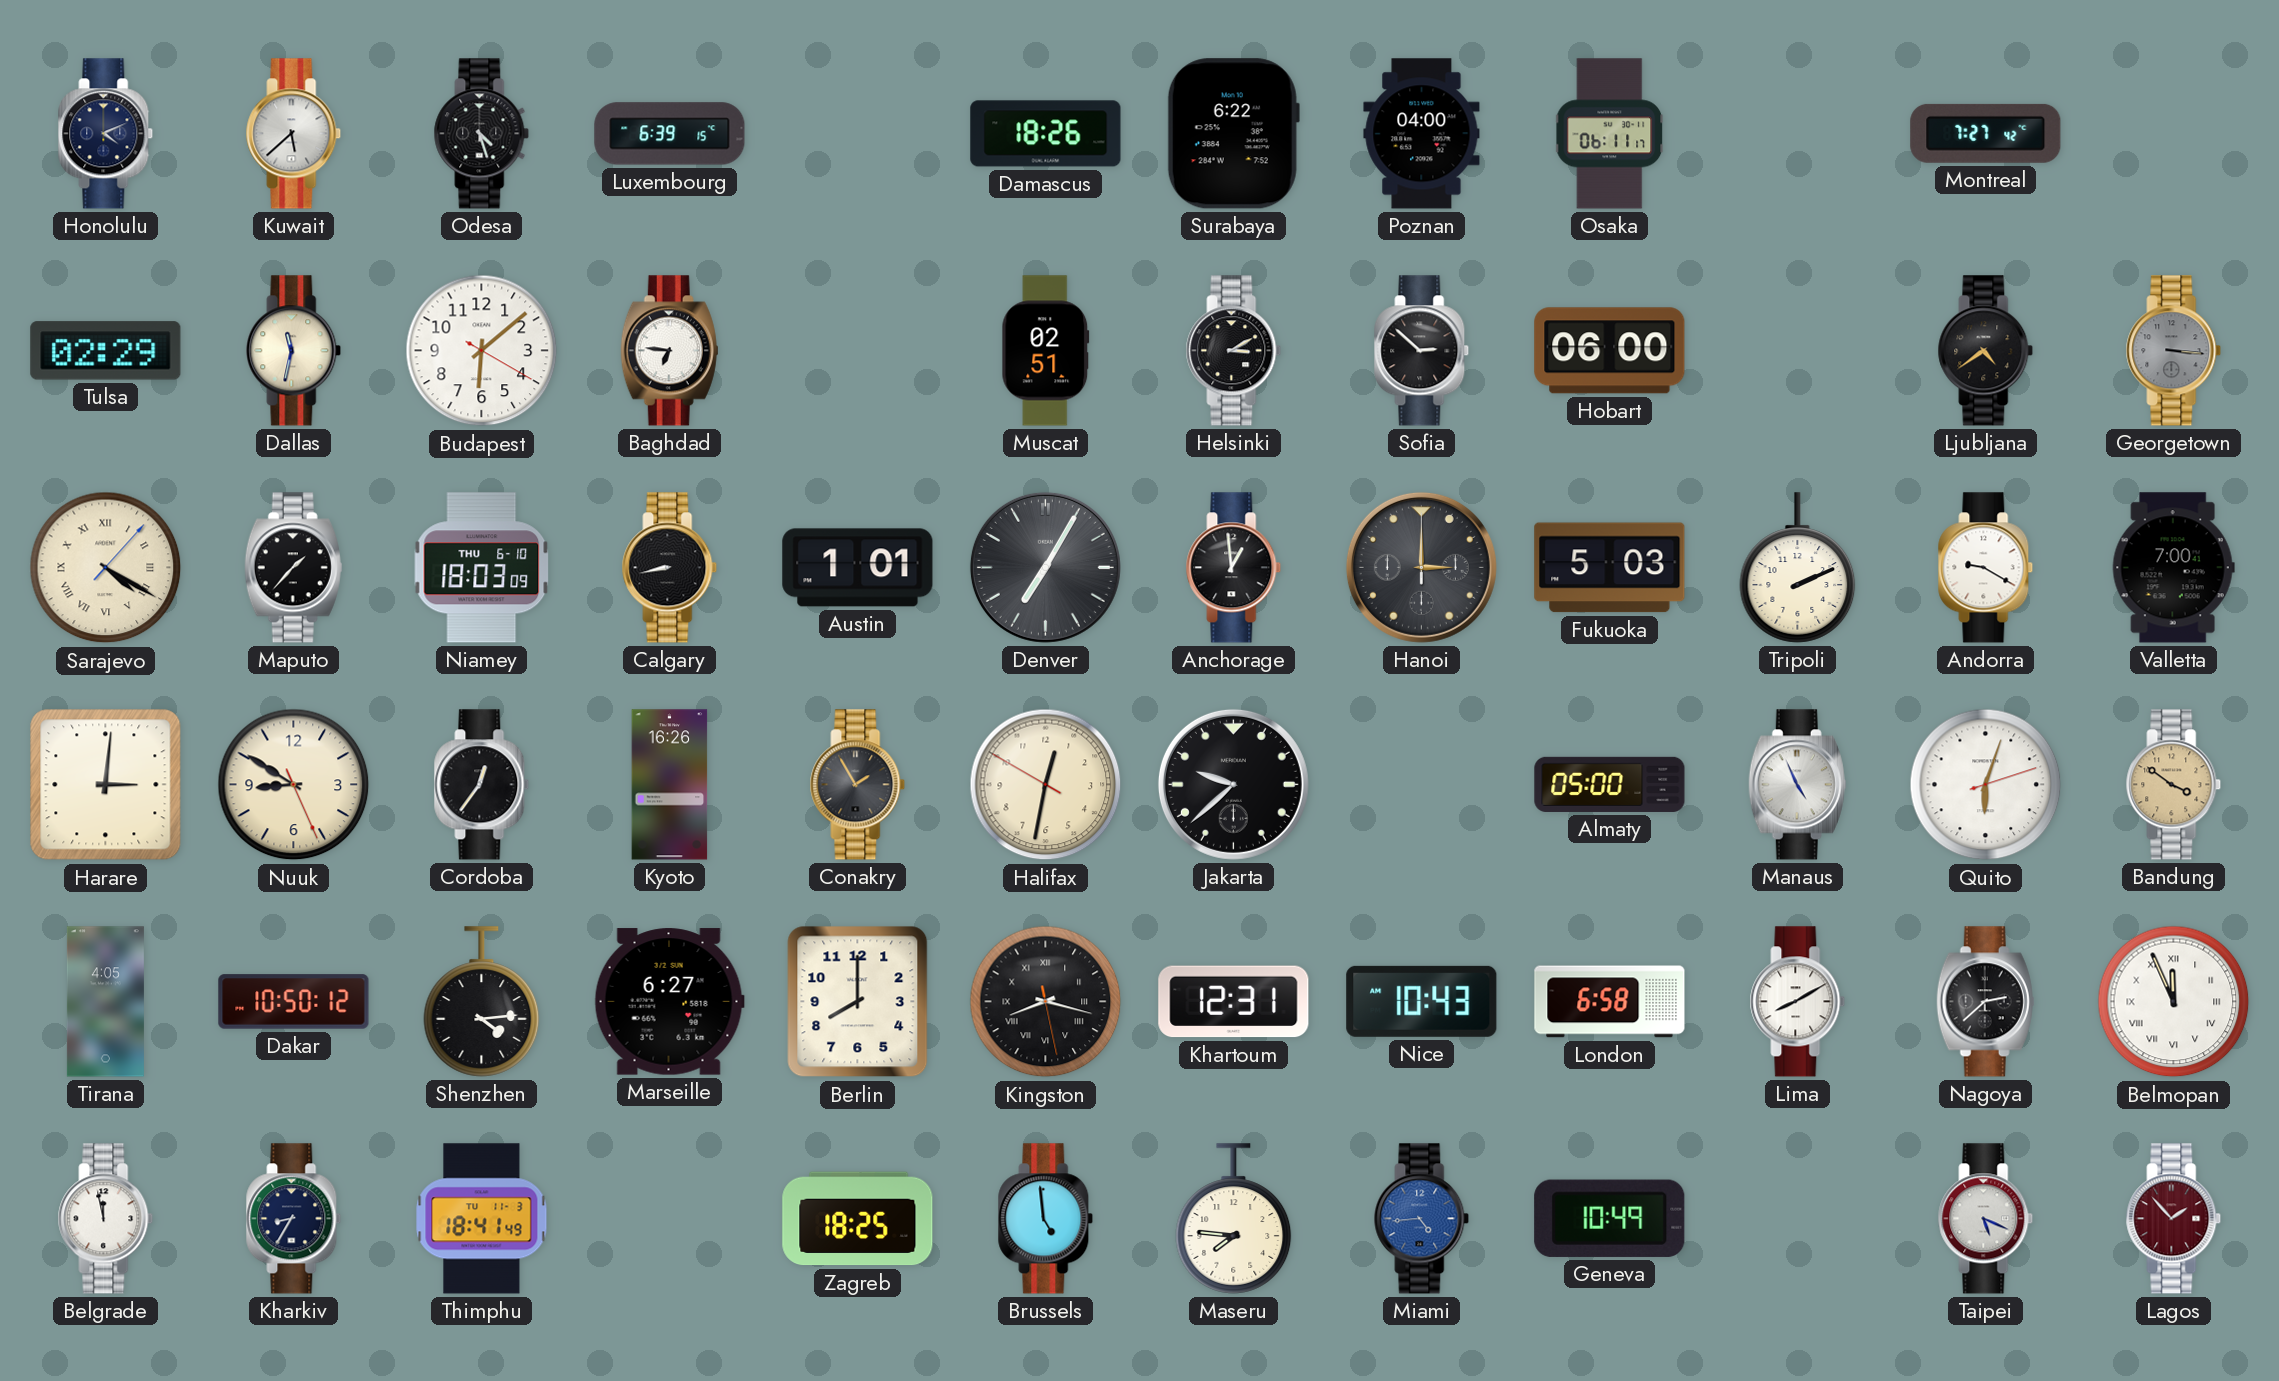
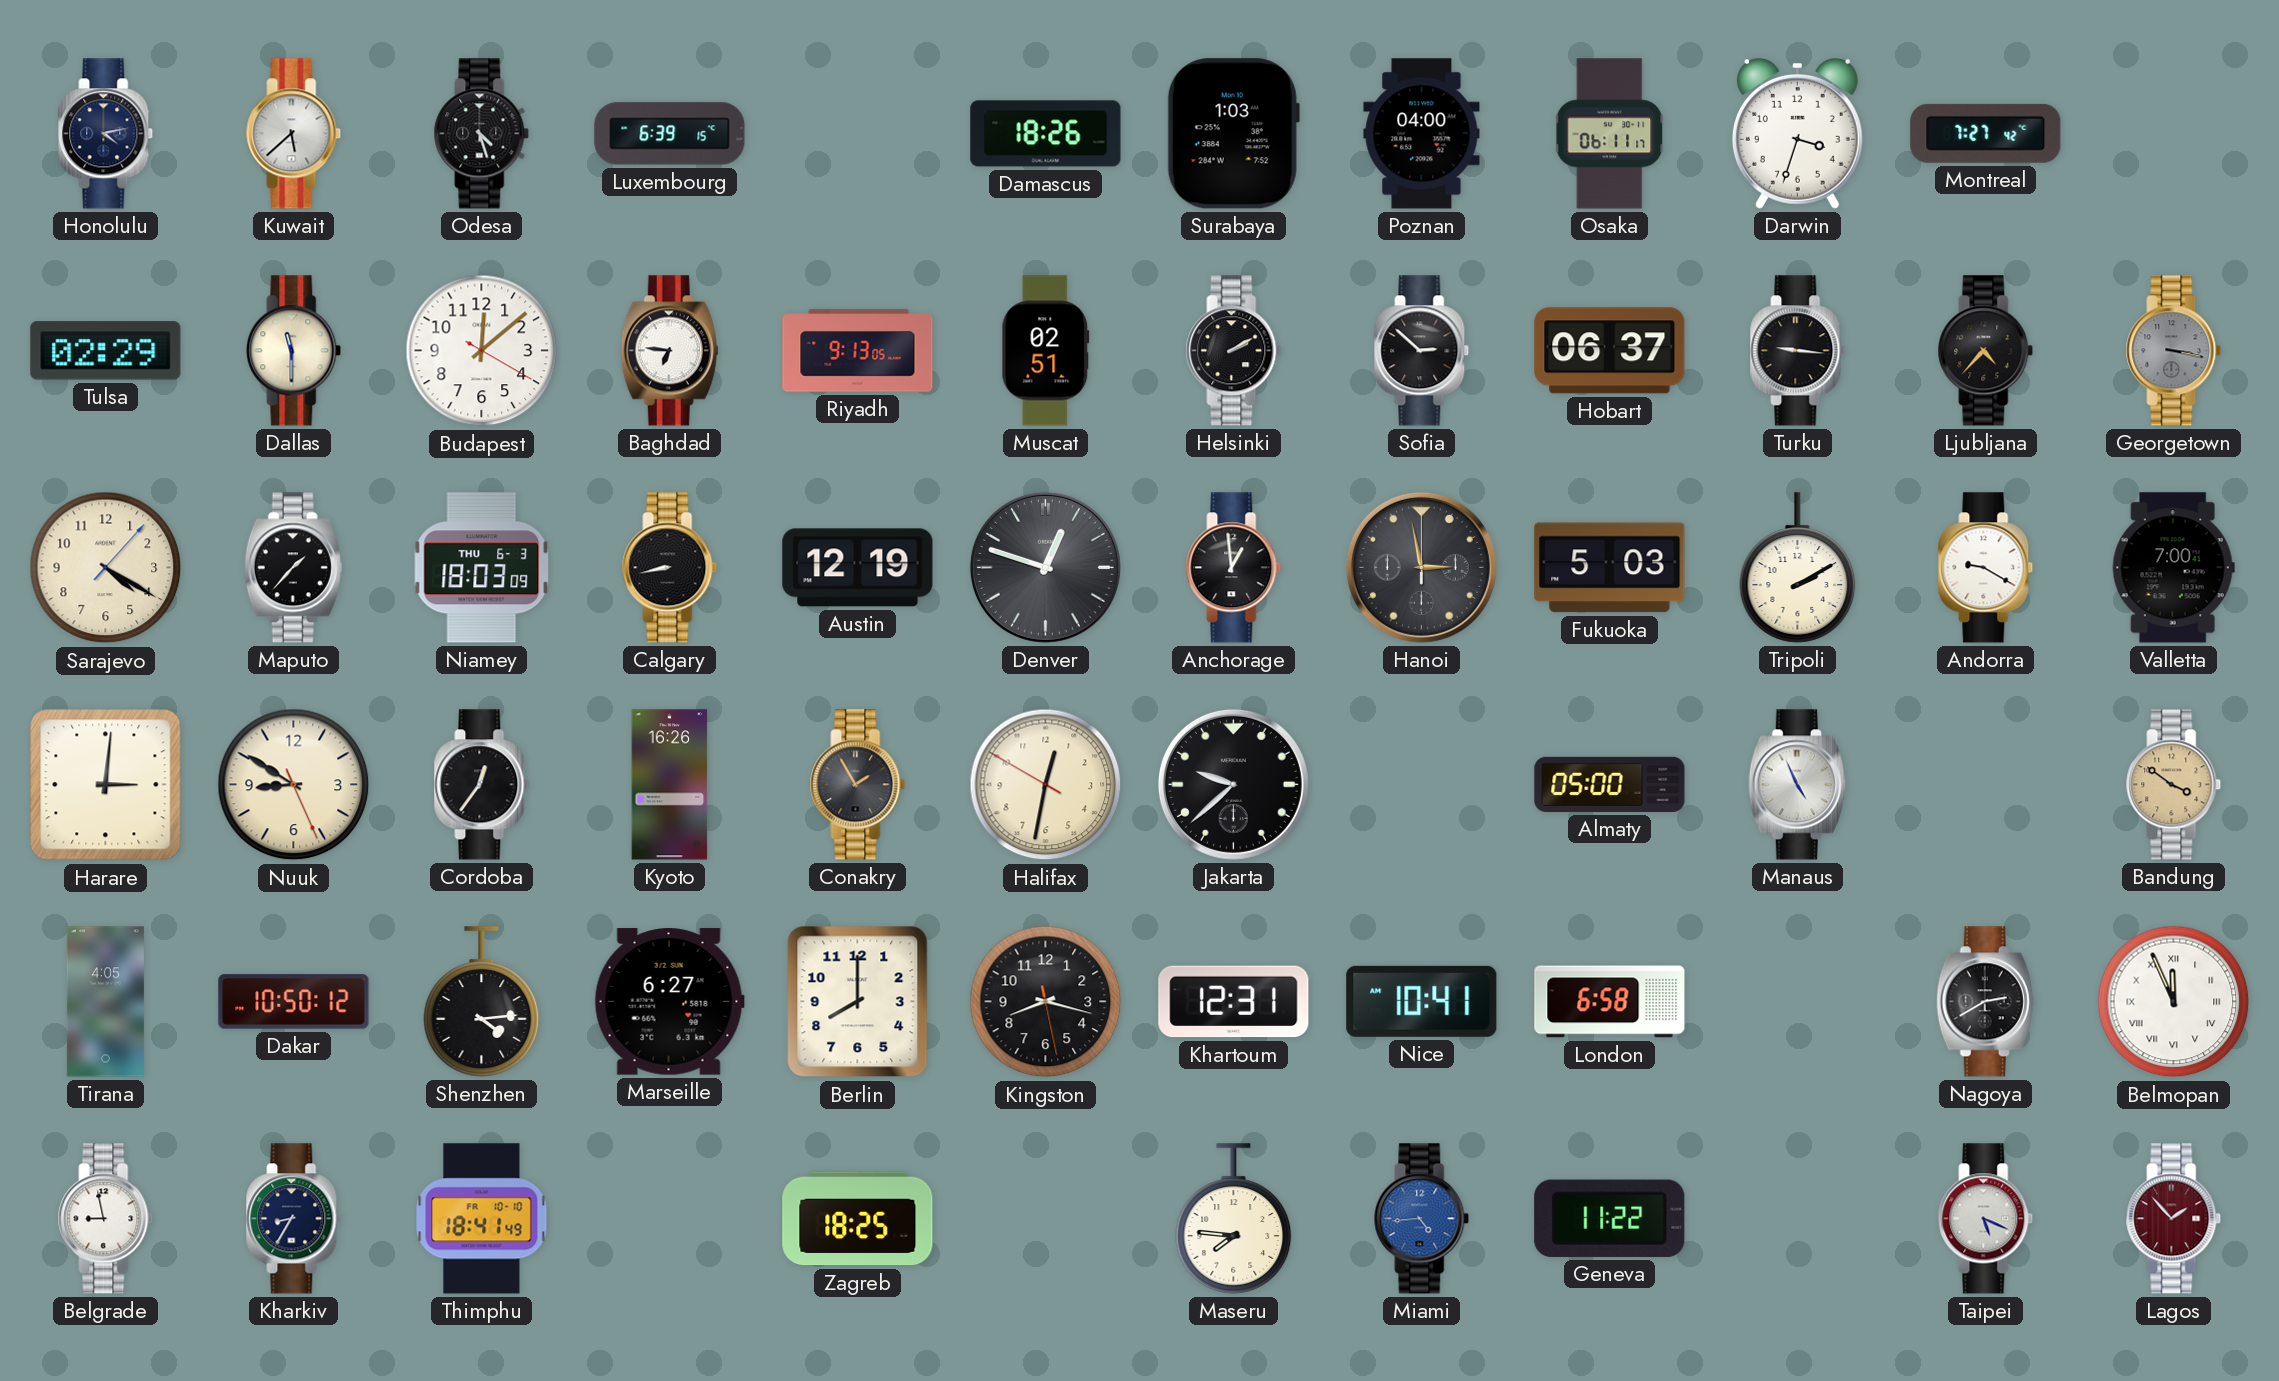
Honolulu: 4:11 -> 4:13
Surabaya: 6:22 -> 1:03
Darwin: none -> 3:33
Dallas: 11:32 -> 11:30
Budapest: 6:08 -> 12:08
Riyadh: none -> 9:13
Helsinki: 3:10 -> 2:10
Hobart: 06:00 -> 06:37
Turku: none -> 9:16
Ljubljana: 4:39 -> 4:37
Georgetown: 3:16 -> 3:17
Sarajevo numerals: Roman -> Arabic
Niamey date: THU 6-10 -> THU 6-3
Austin: 1:01 -> 12:19
Denver: 7:05 -> 12:48
Hanoi: 3:00 -> 2:58
Tripoli: 2:11 -> 2:10
Quito: 6:03 -> none
Kingston numerals: Roman -> Arabic
Nice: 10:43 -> 10:41
Lima: 8:10 -> none
Nagoya: 2:38 -> 2:40
Belgrade: 11:58 -> 8:58
Thimphu date: TU 11-3 -> FR 10-10
Brussels: 4:59 -> none
Geneva: 10:49 -> 11:22
